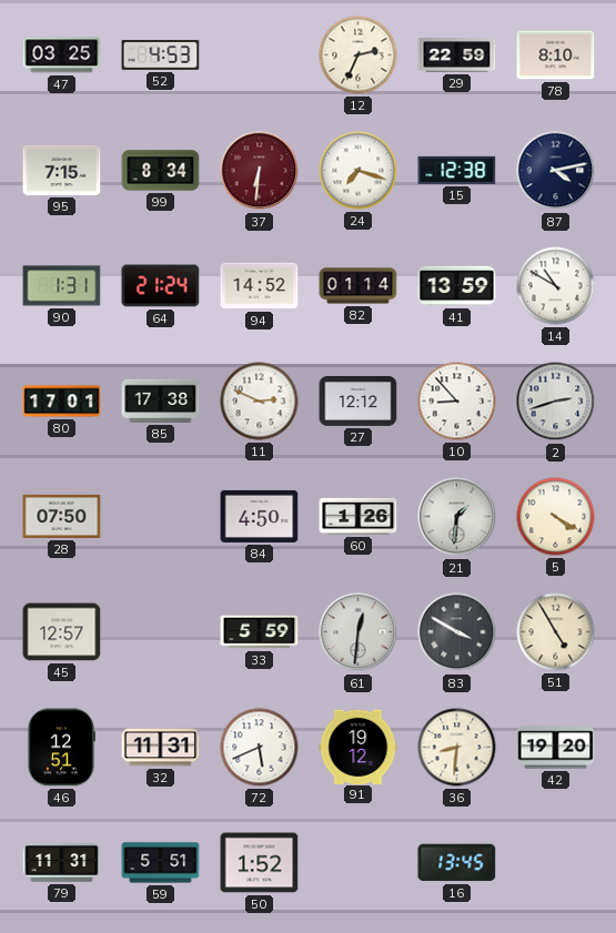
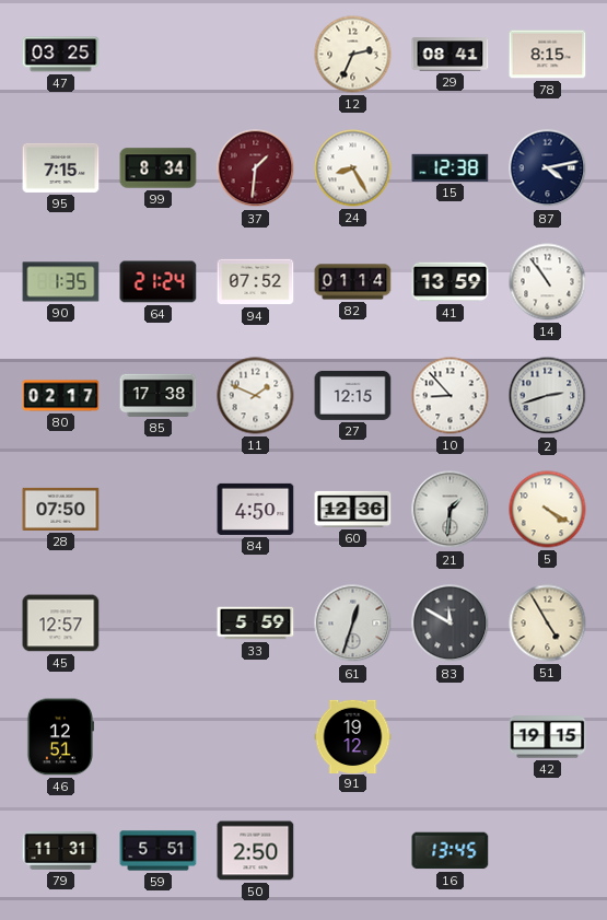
52: 4:53 -> none
29: 22:59 -> 08:41
78: 8:10 -> 8:15
37: 6:31 -> 1:31
24: 7:18 -> 8:25
90: 1:31 -> 1:35
94: 14:52 -> 07:52
14: 10:50 -> 10:54
80: 17:01 -> 02:17
11: 2:49 -> 1:49
27: 12:12 -> 12:15
60: 1:26 -> 12:36
61: 12:31 -> 12:33
83: 3:50 -> 11:50
32: 11:31 -> none
72: 5:41 -> none
36: 8:31 -> none
42: 19:20 -> 19:15
50: 1:52 -> 2:50
